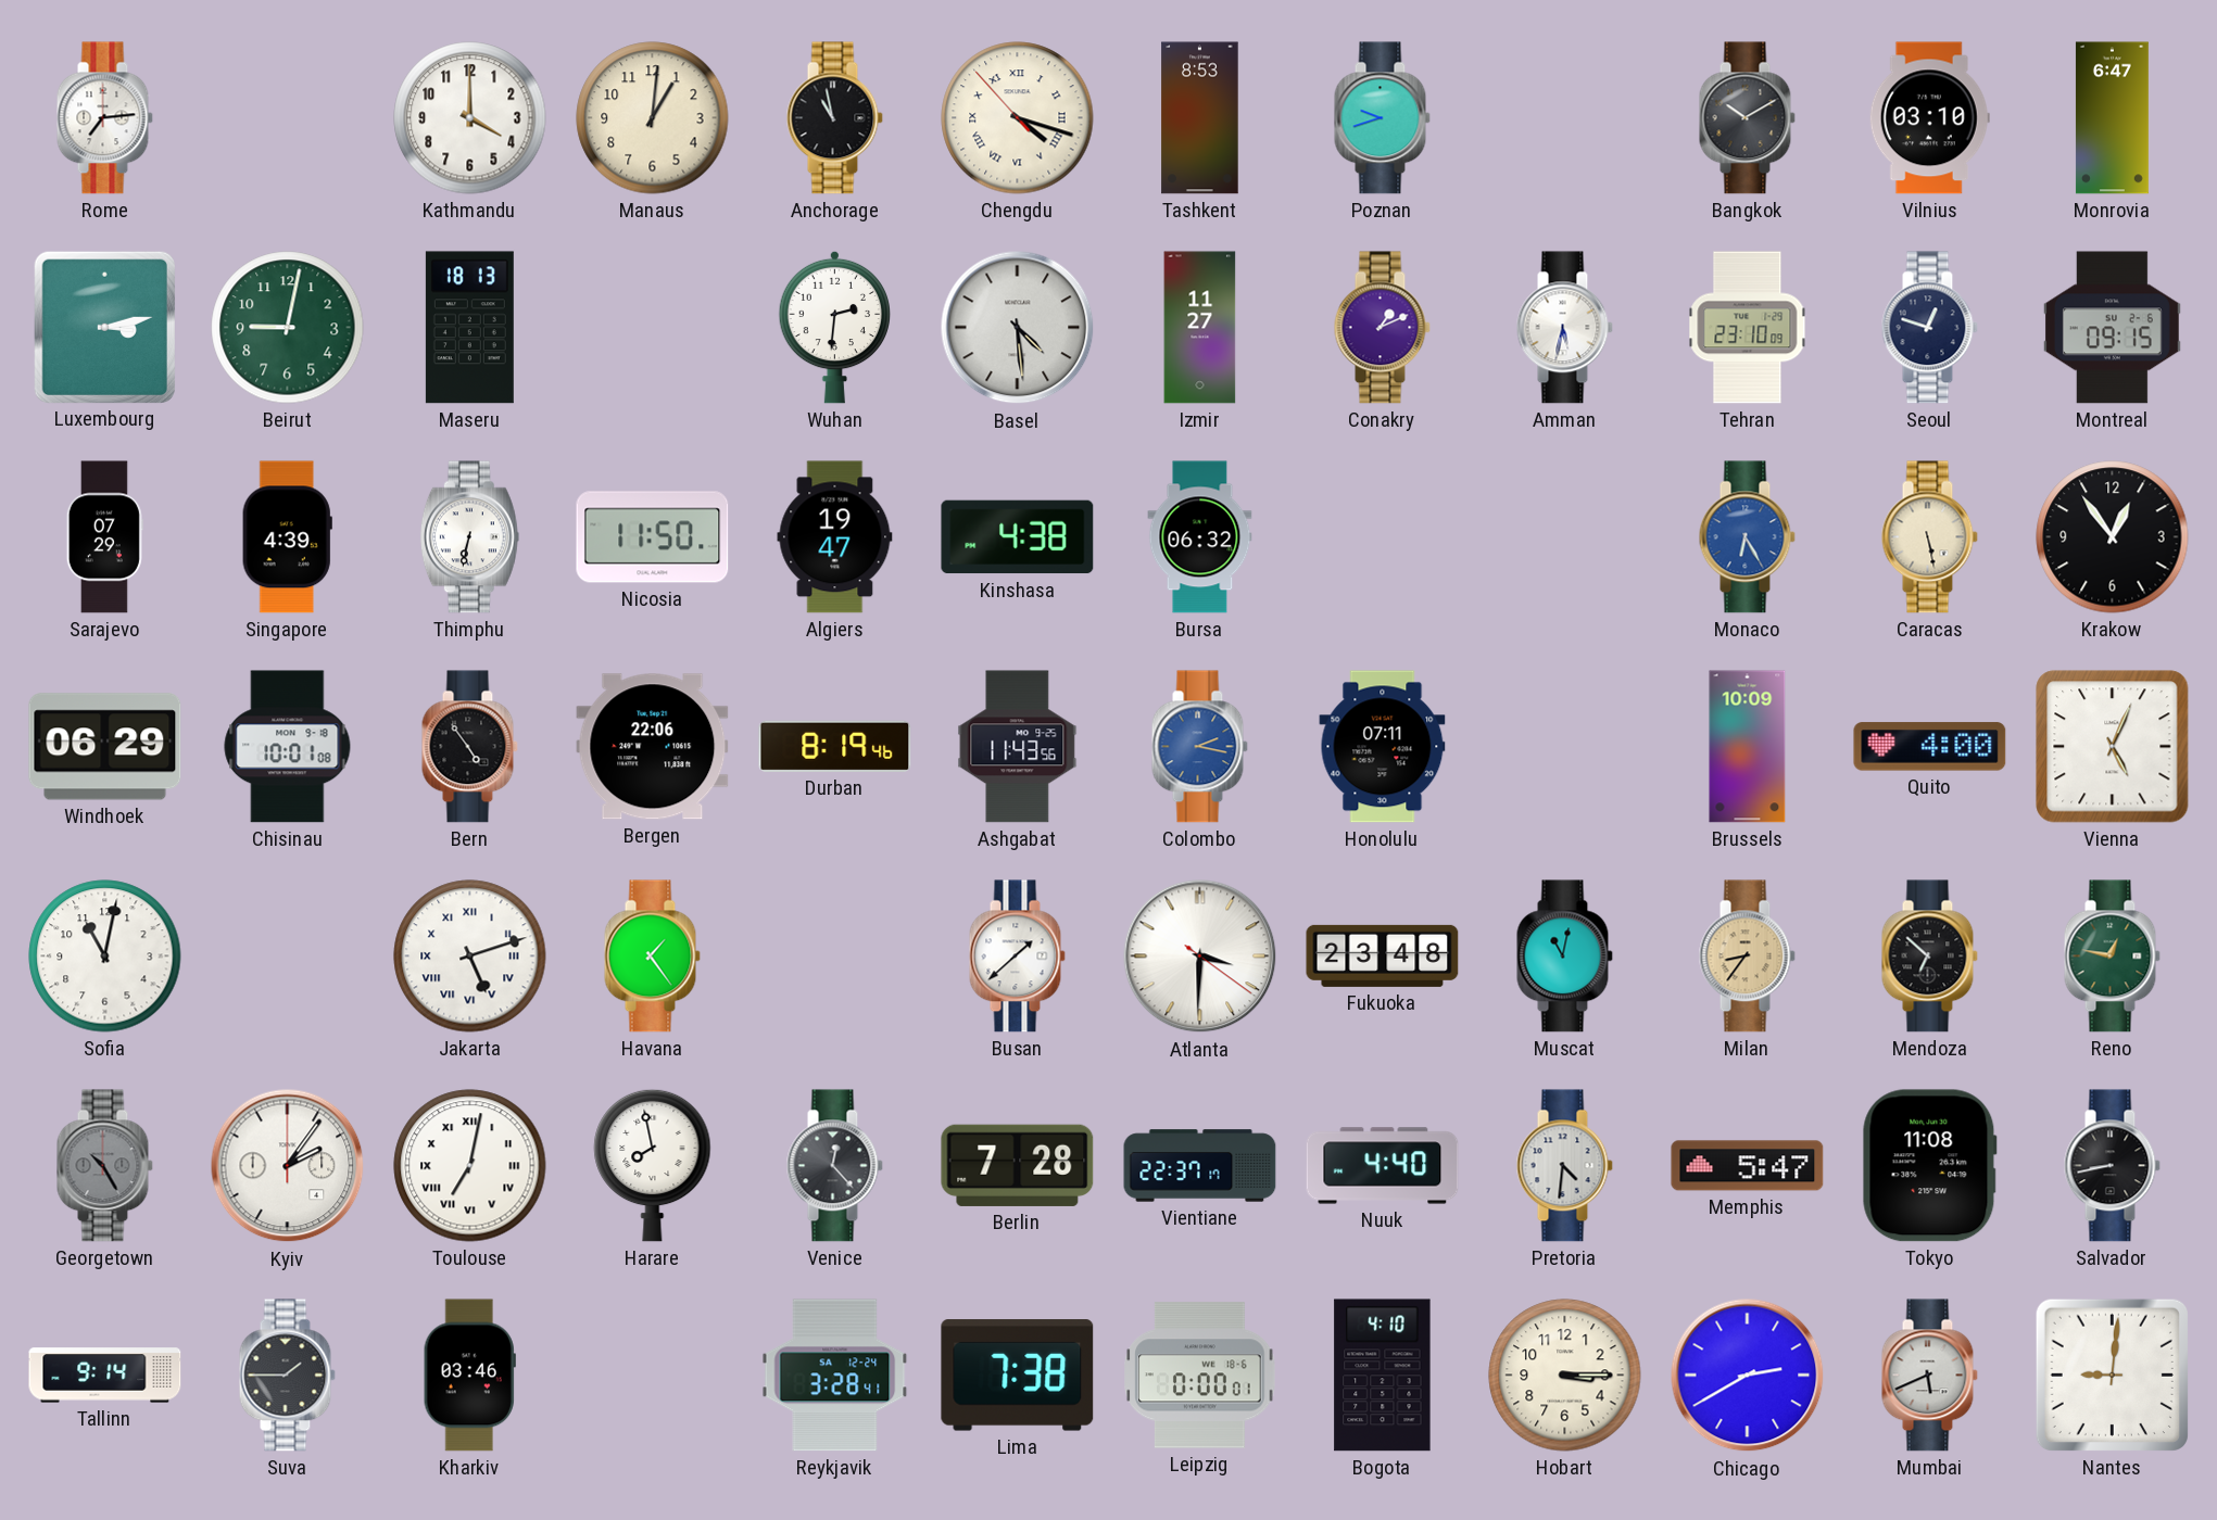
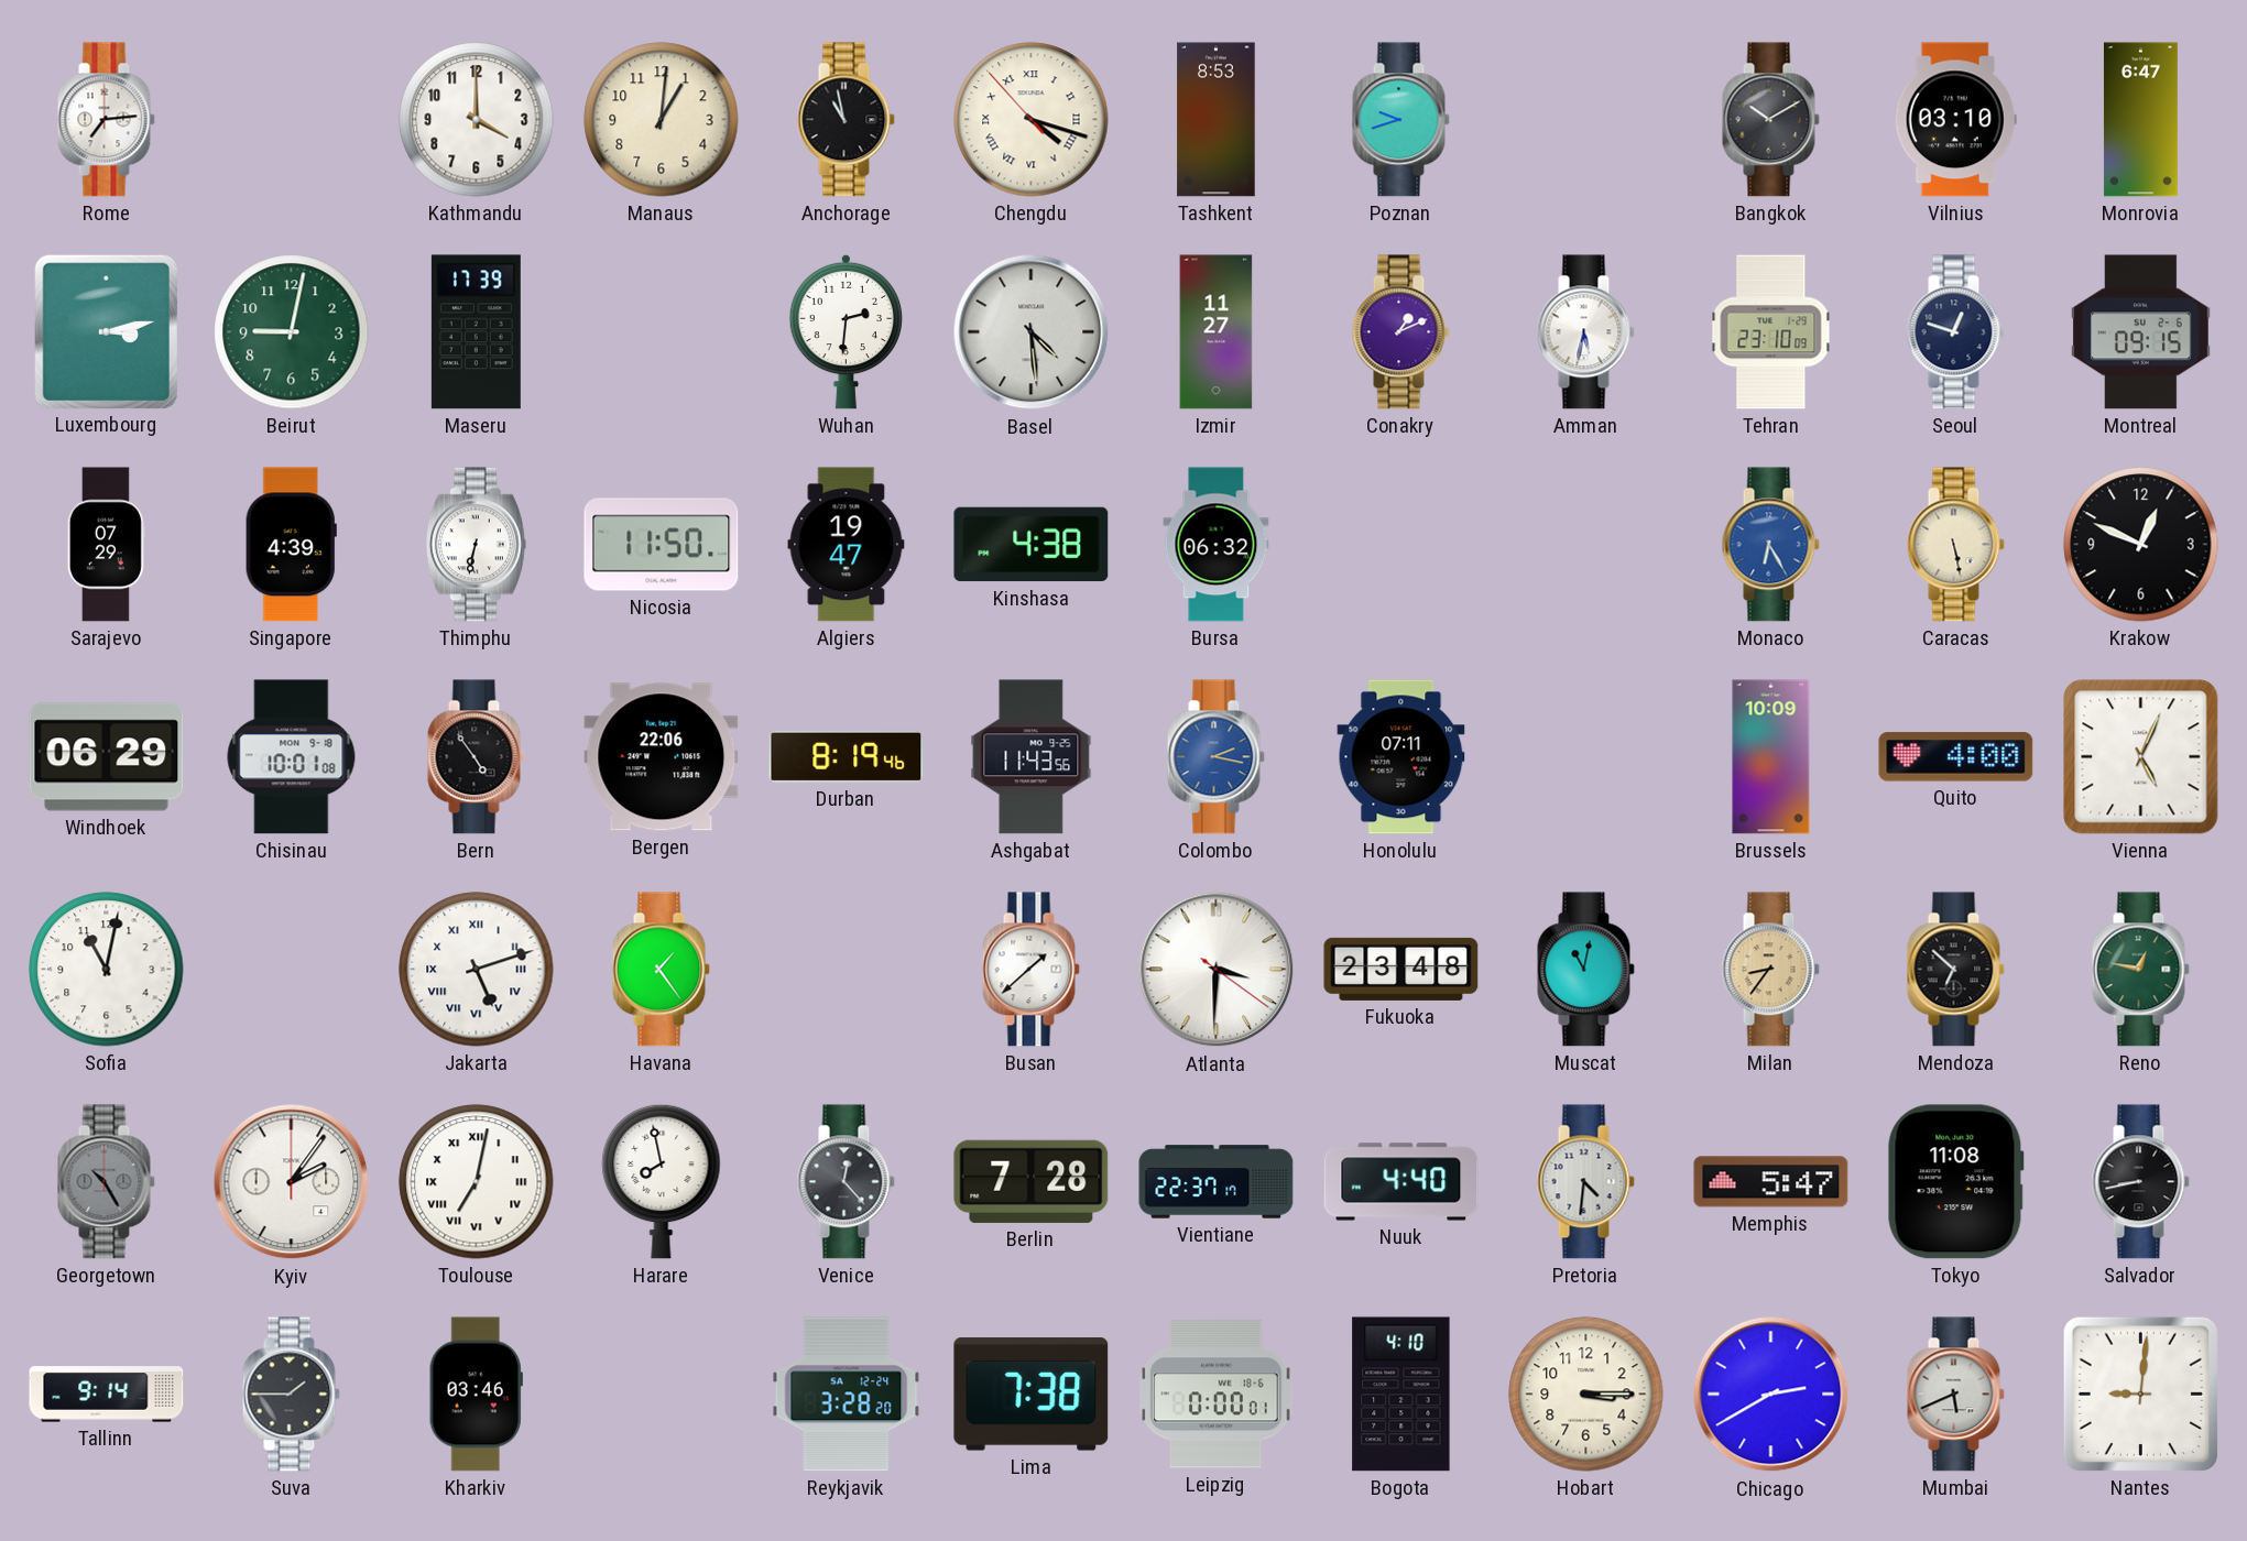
Maseru: 18:13 -> 17:39
Krakow: 12:54 -> 12:49
Reykjavik: 3:28:41 -> 3:28:20
